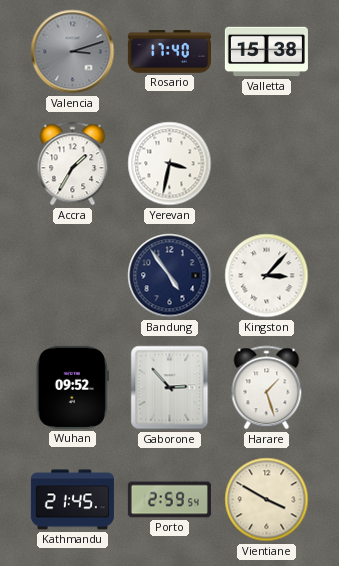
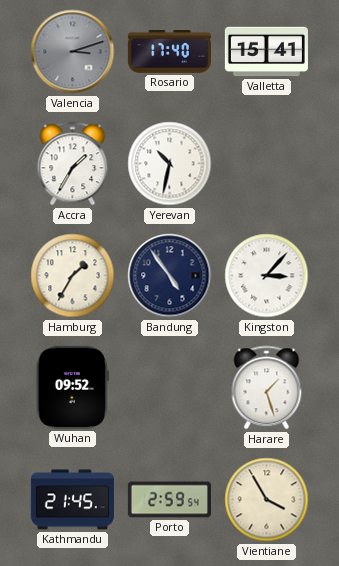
Valletta: 15:38 -> 15:41
Yerevan: 3:32 -> 10:32
Hamburg: none -> 1:35
Gaborone: 2:53 -> none
Vientiane: 3:50 -> 3:55
